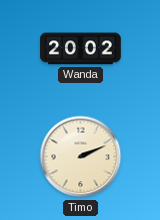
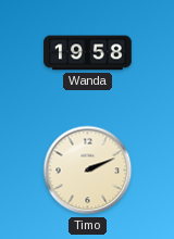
Wanda: 20:02 -> 19:58
